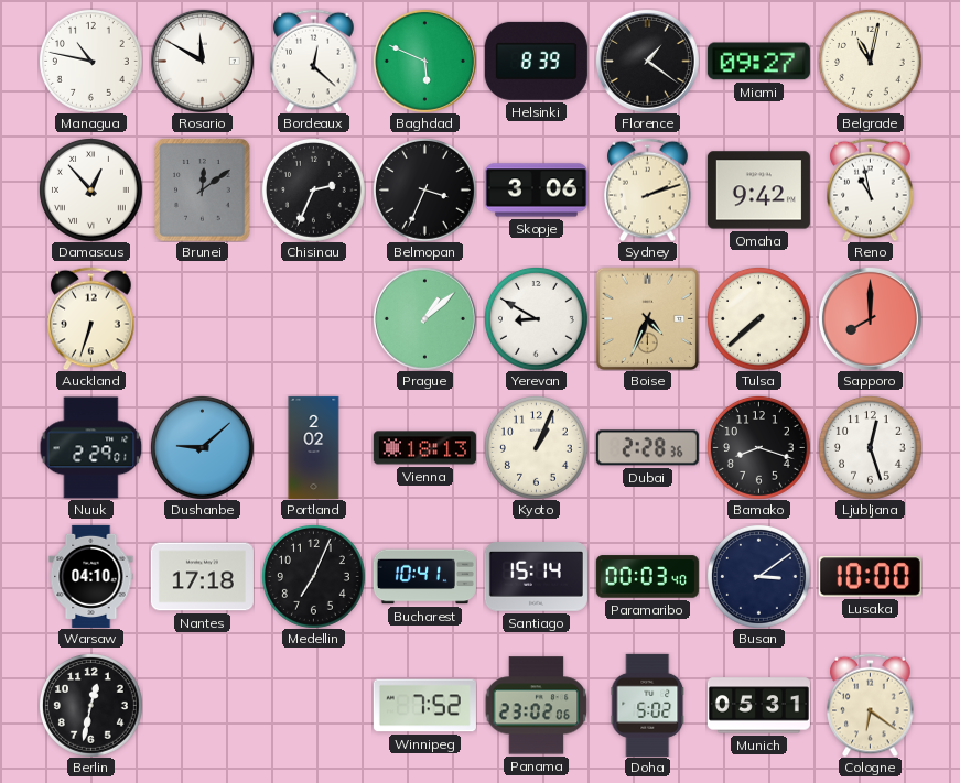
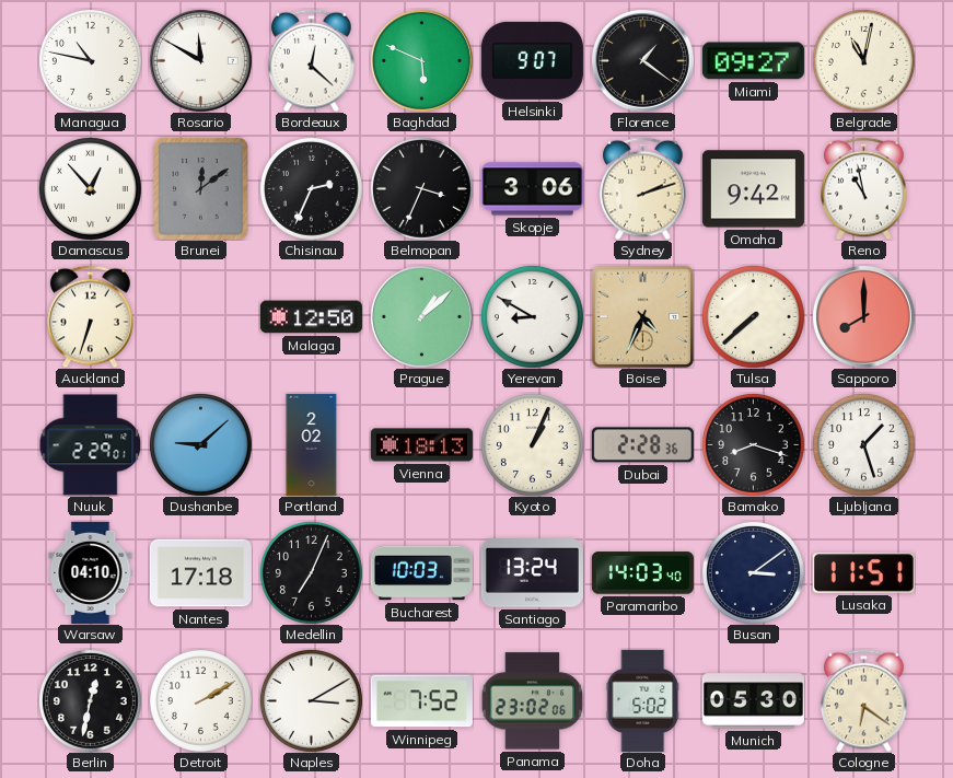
Helsinki: 8:39 -> 9:07
Malaga: none -> 12:50
Ljubljana: 12:27 -> 1:27
Bucharest: 10:41 -> 10:03
Santiago: 15:14 -> 13:24
Paramaribo: 00:03 -> 14:03
Lusaka: 10:00 -> 11:51
Detroit: none -> 2:10
Naples: none -> 3:10
Munich: 05:31 -> 05:30
